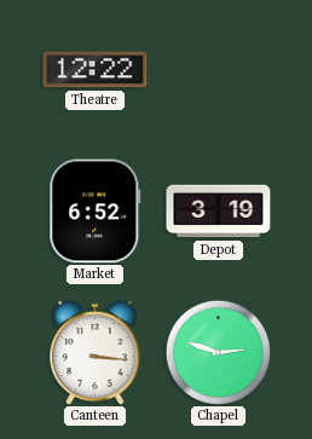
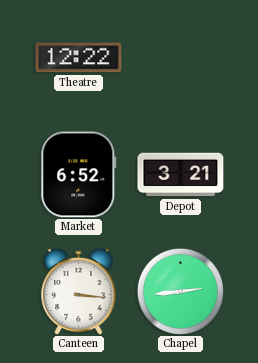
Depot: 3:19 -> 3:21
Chapel: 2:48 -> 2:44
